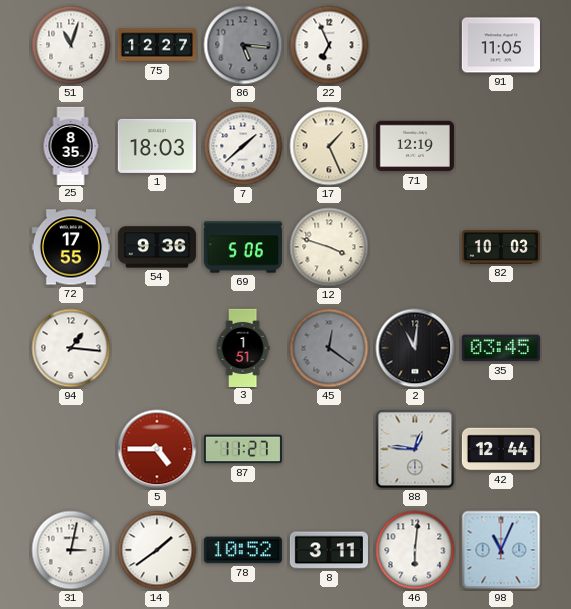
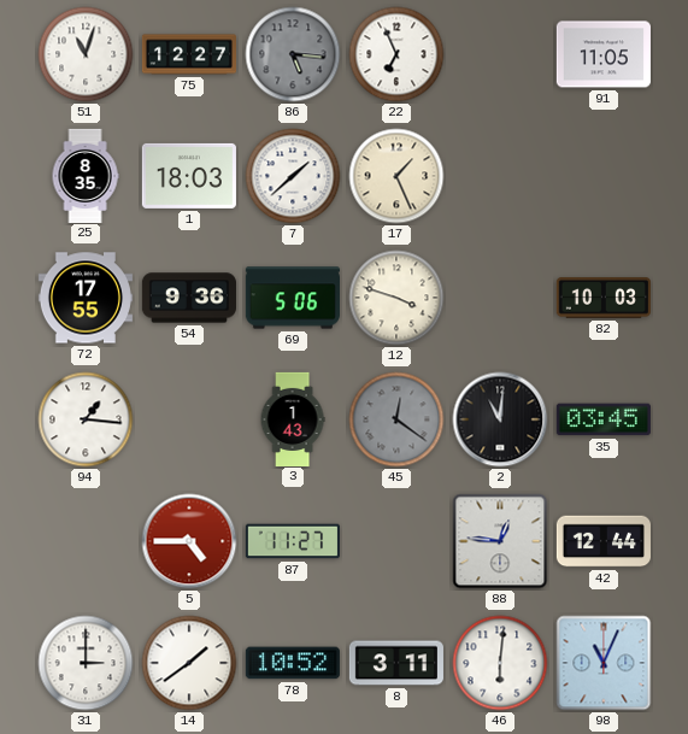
71: 12:19 -> none
3: 1:51 -> 1:43
31: 3:02 -> 3:00
